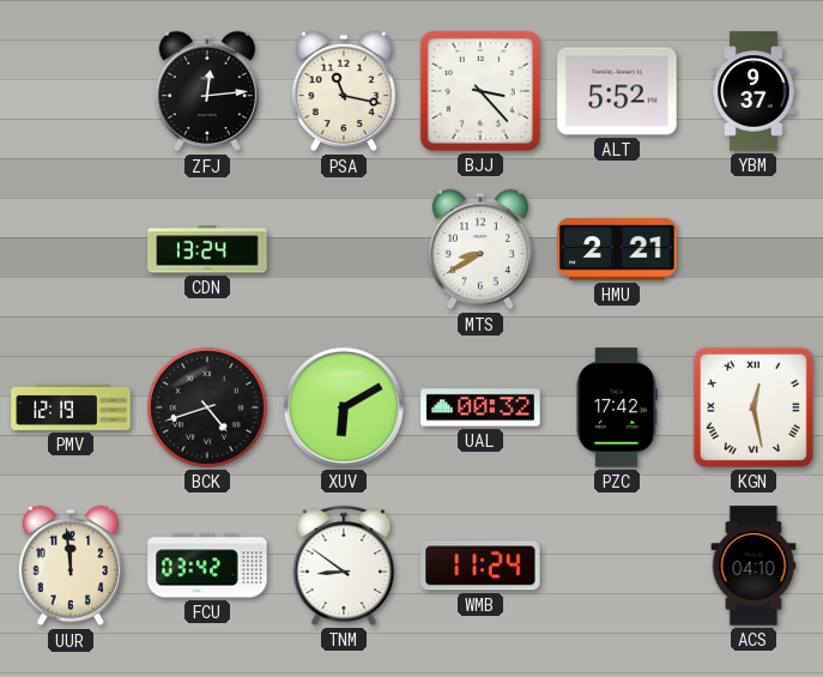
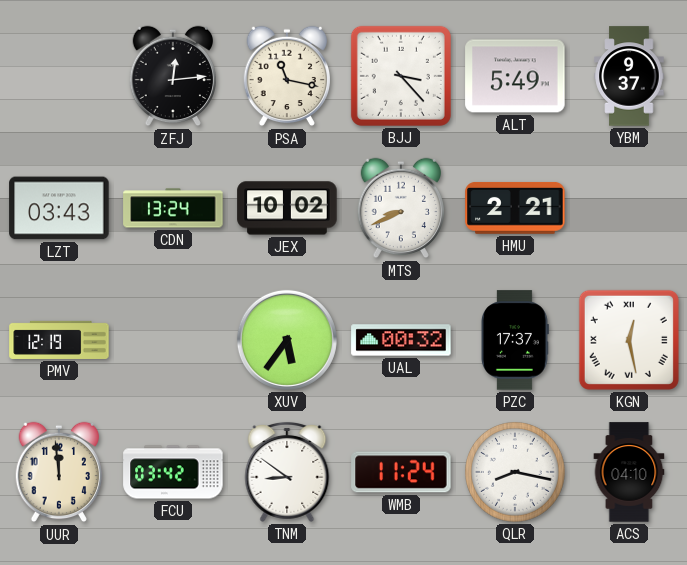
ALT: 5:52 -> 5:49
LZT: none -> 03:43
JEX: none -> 10:02
MTS: 8:40 -> 8:41
BCK: 4:42 -> none
XUV: 6:10 -> 5:36
PZC: 17:42 -> 17:37
QLR: none -> 8:17
